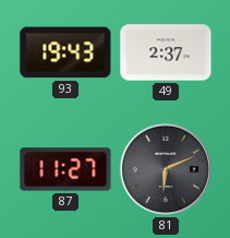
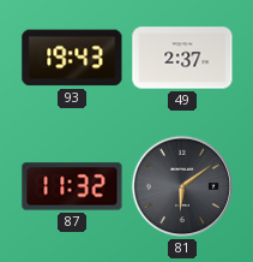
87: 11:27 -> 11:32
81: 6:11 -> 6:09
